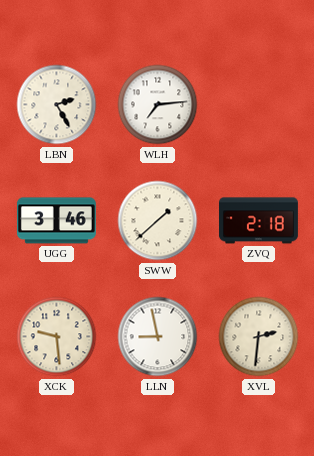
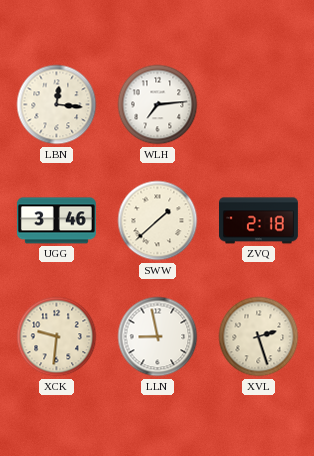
LBN: 2:25 -> 12:16
XCK: 9:29 -> 9:31
XVL: 2:31 -> 2:27
